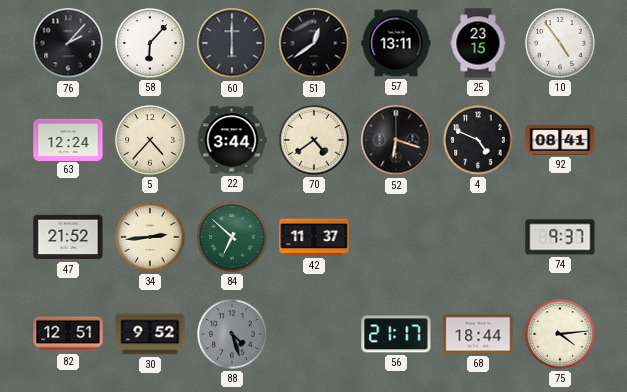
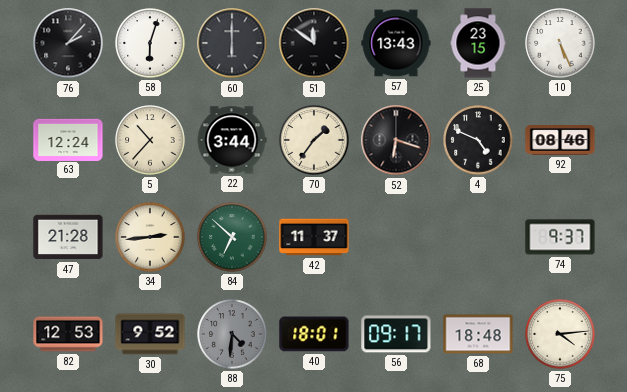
58: 6:07 -> 6:03
51: 12:39 -> 11:51
57: 13:11 -> 13:43
10: 4:54 -> 5:26
5: 4:37 -> 10:37
70: 4:39 -> 1:36
92: 08:41 -> 08:46
47: 21:52 -> 21:28
82: 12:51 -> 12:53
88: 4:27 -> 4:31
40: none -> 18:01
56: 21:17 -> 09:17
68: 18:44 -> 18:48
